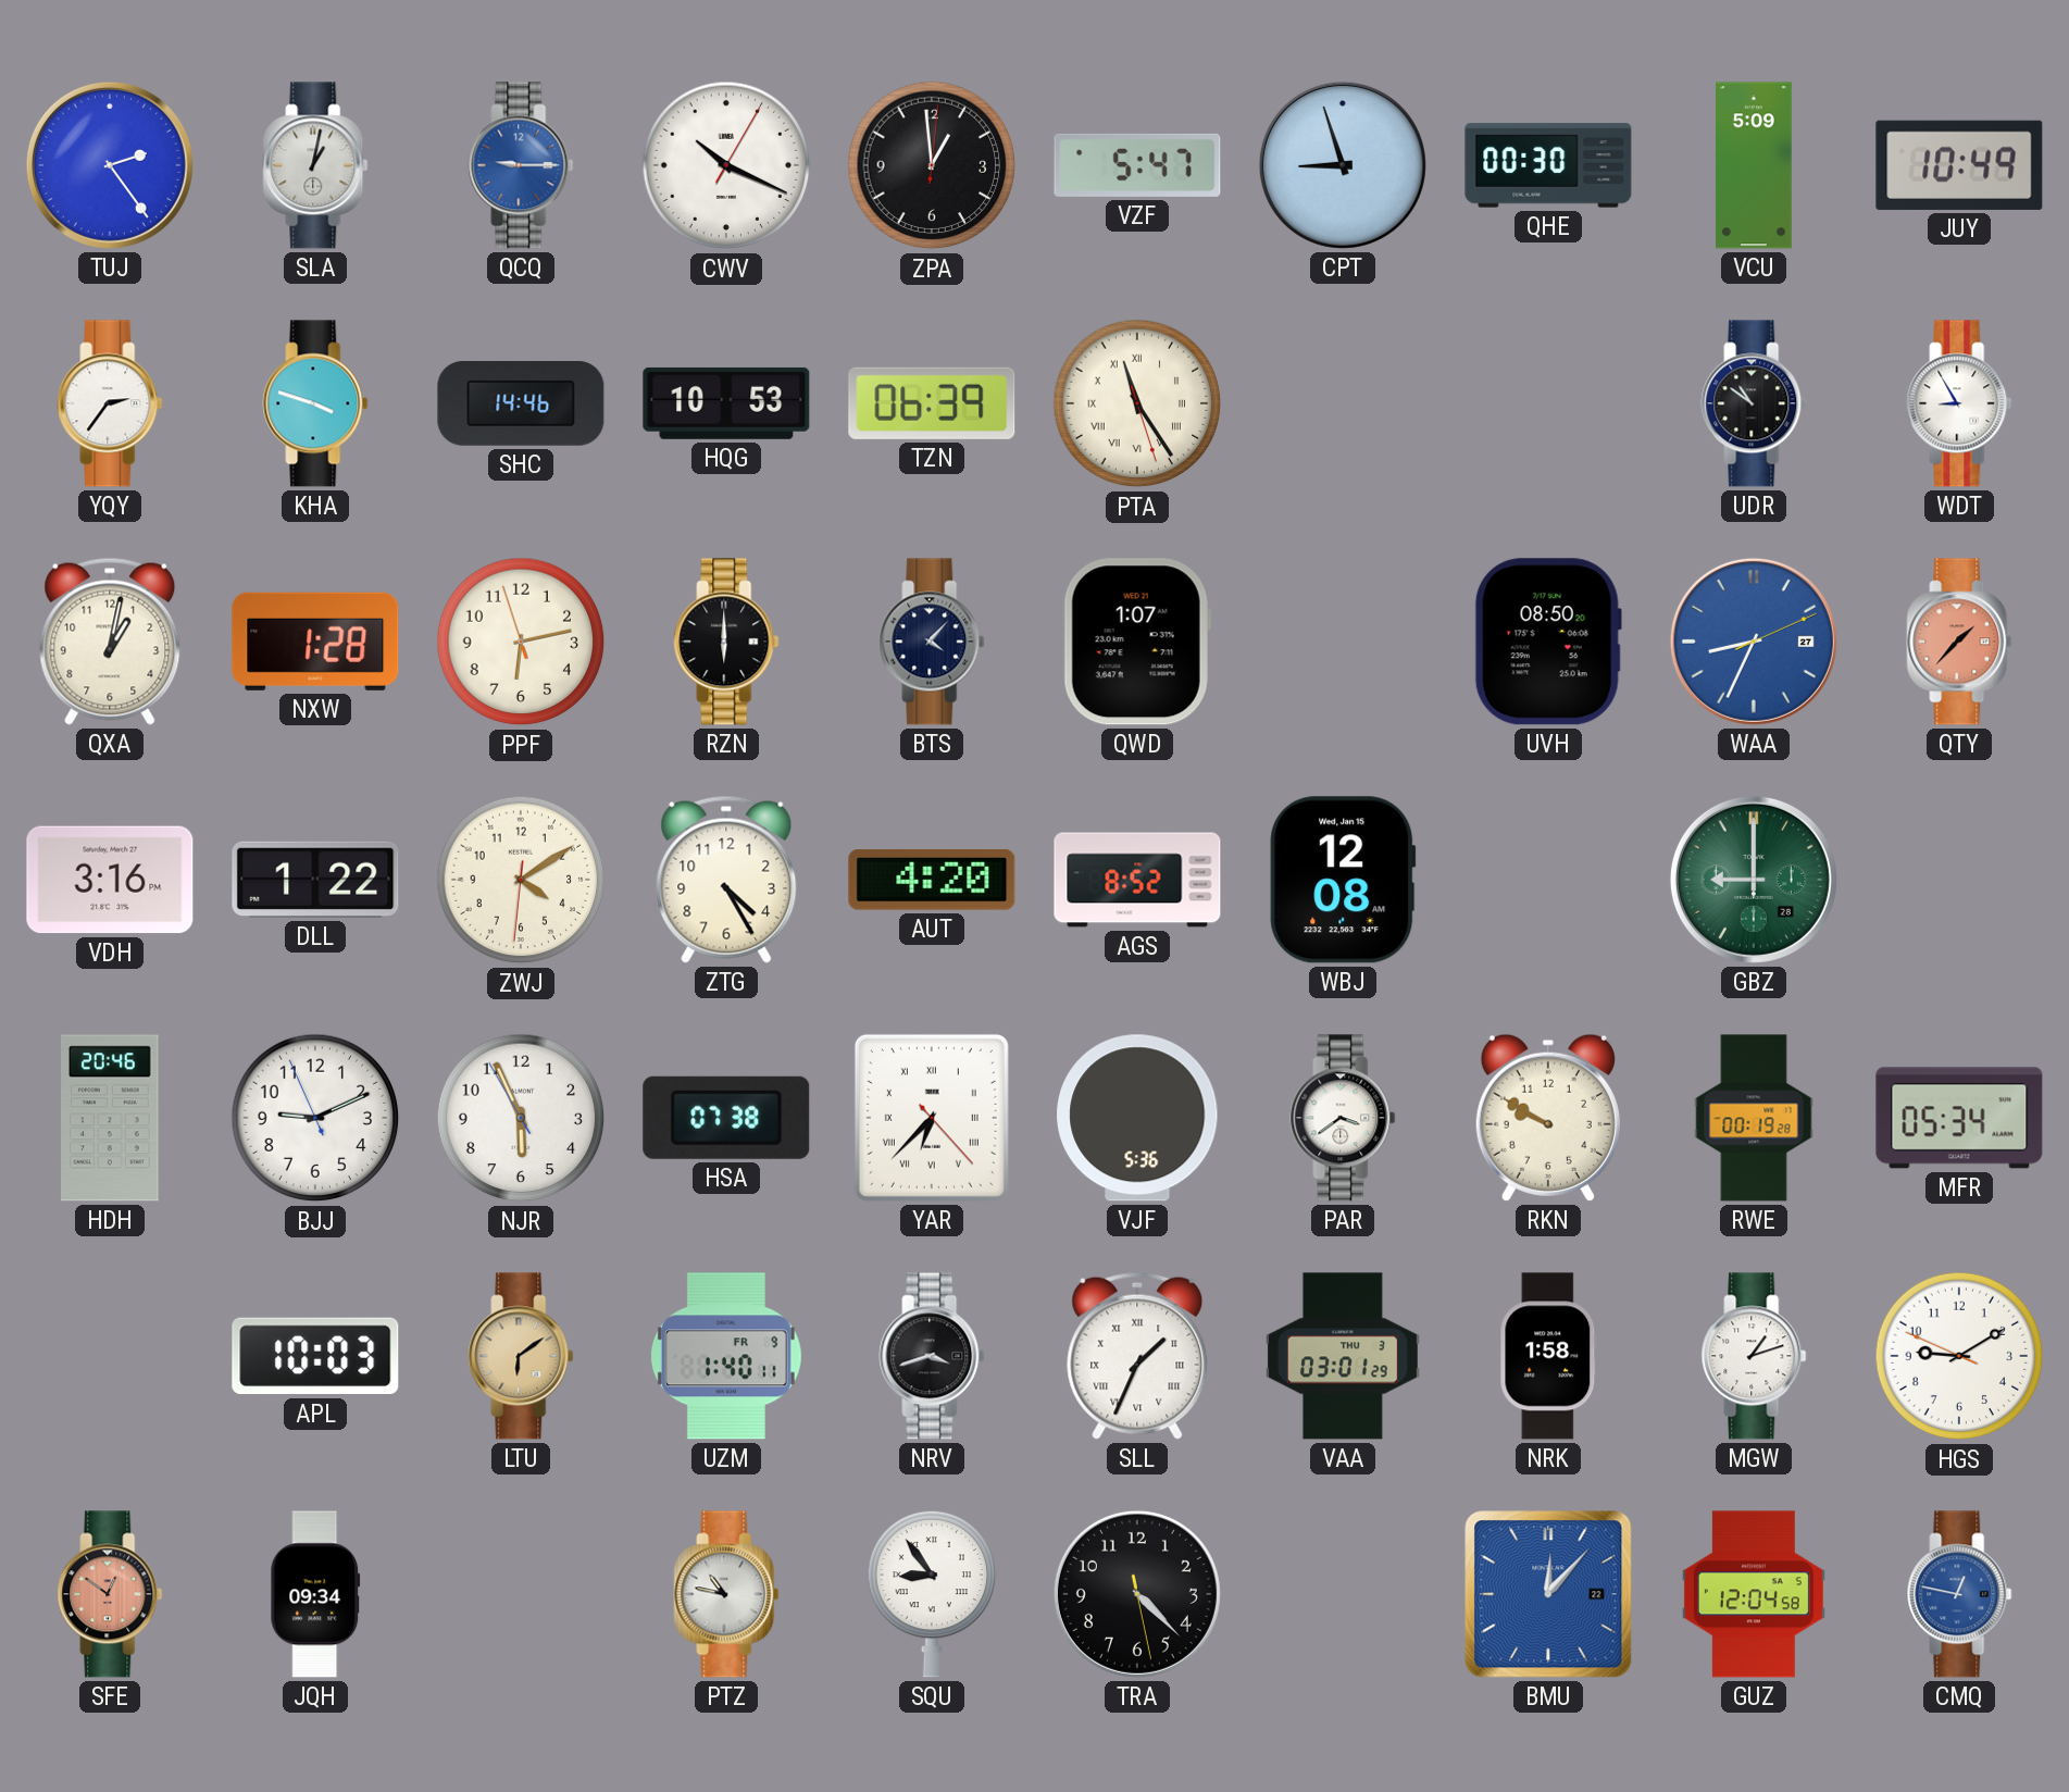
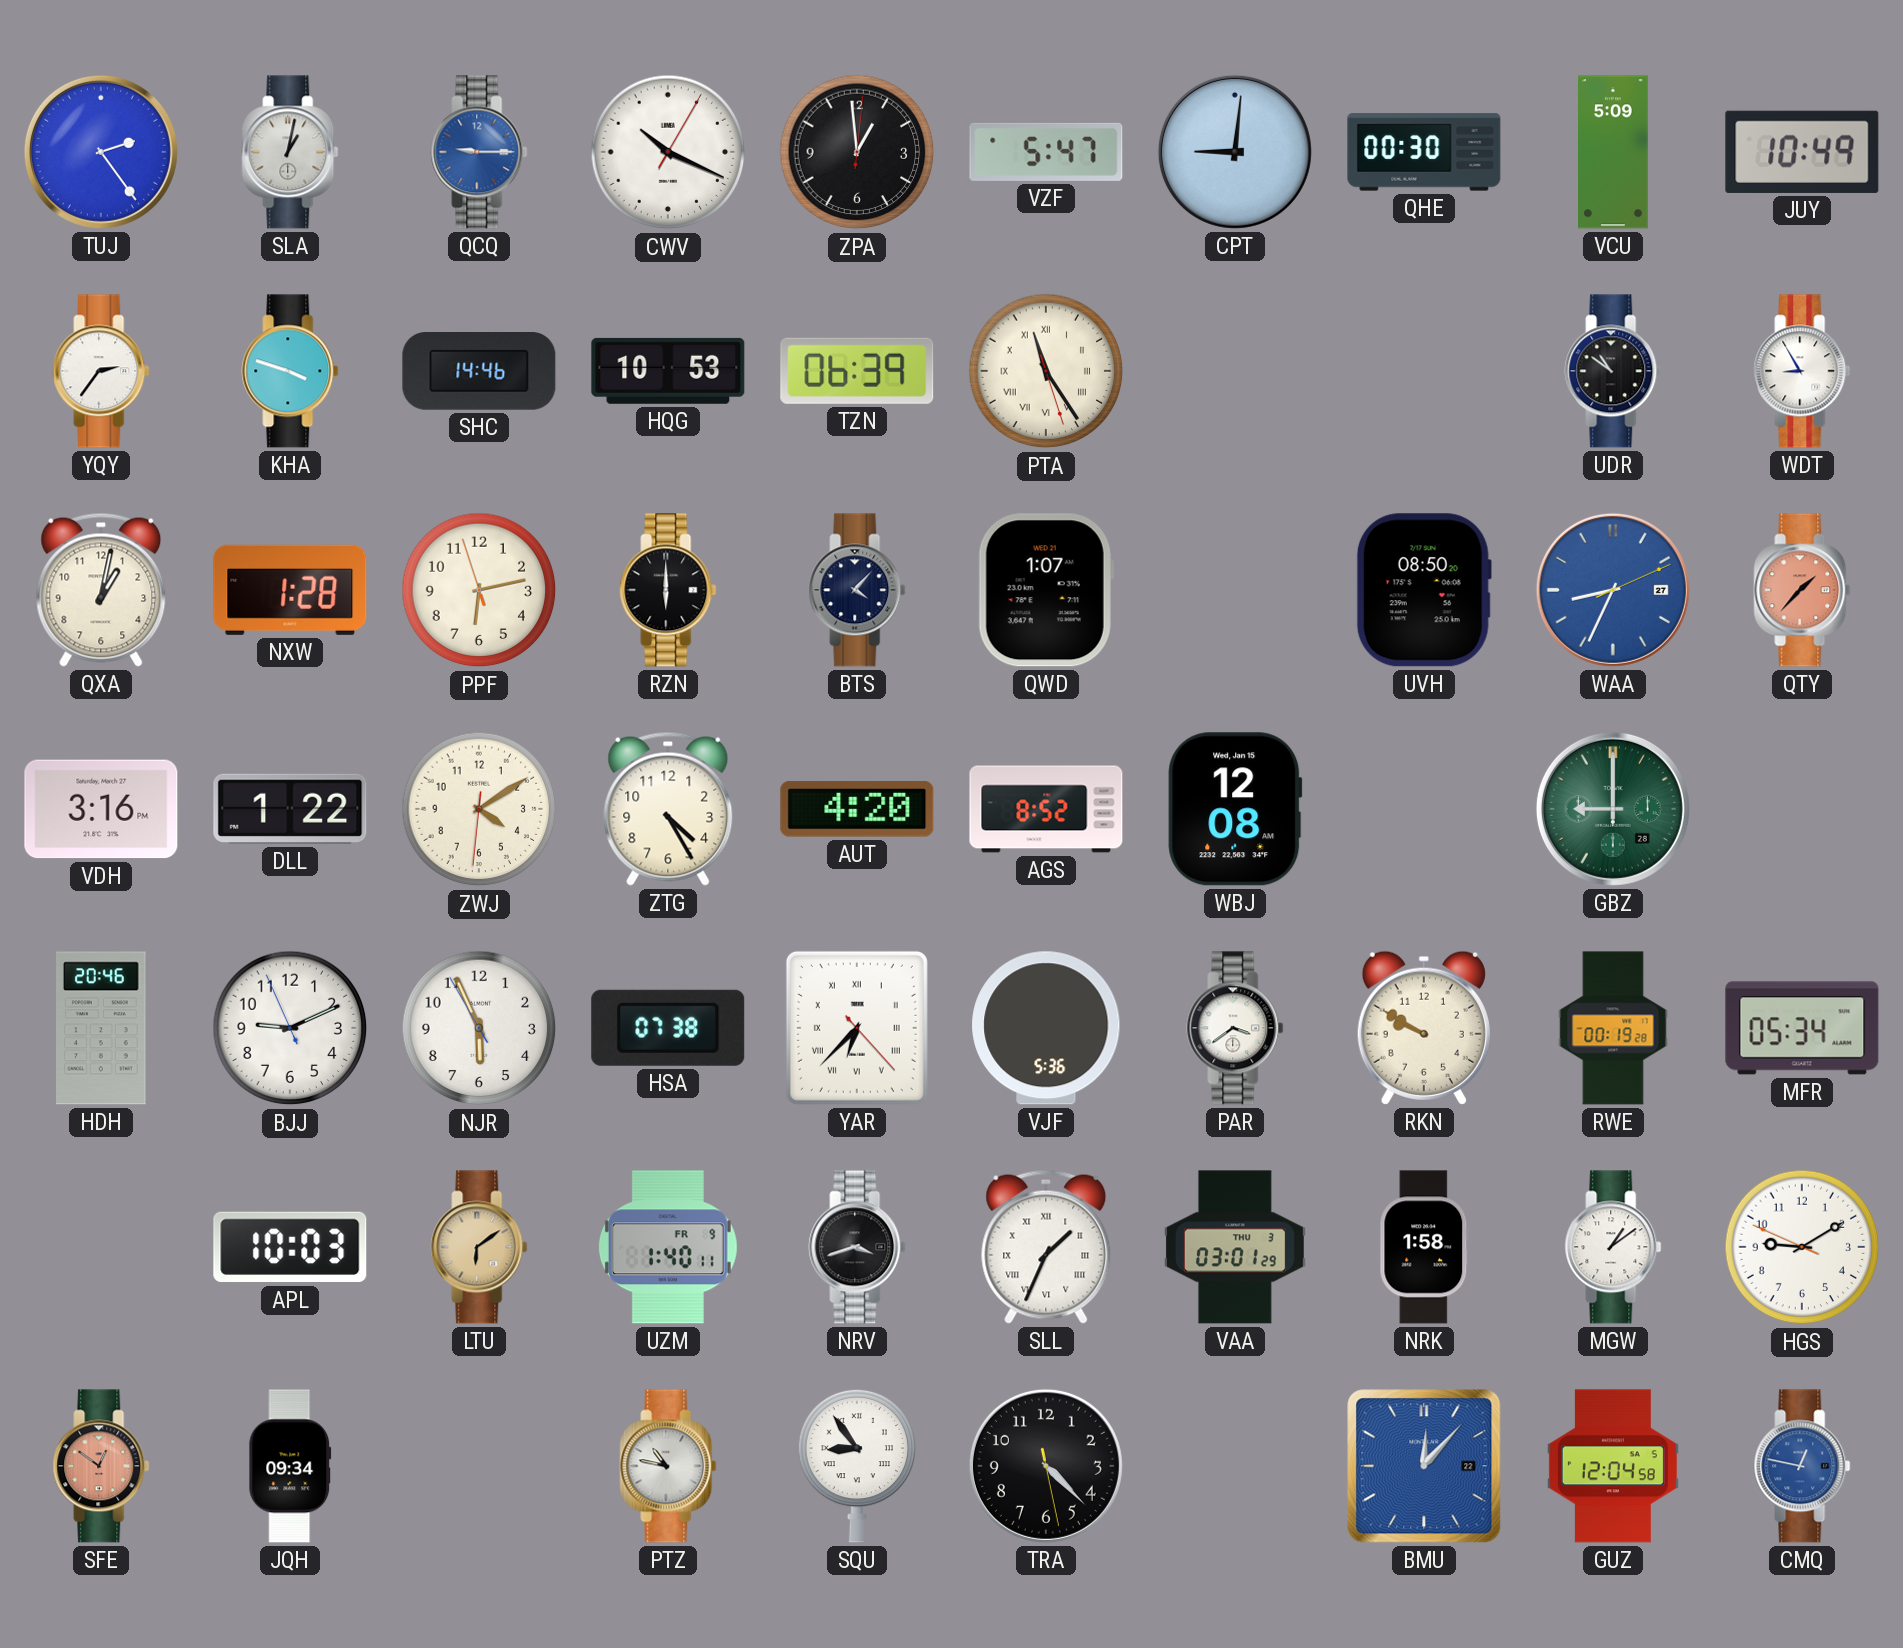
CPT: 8:57 -> 9:01
MGW: 1:12 -> 1:09
